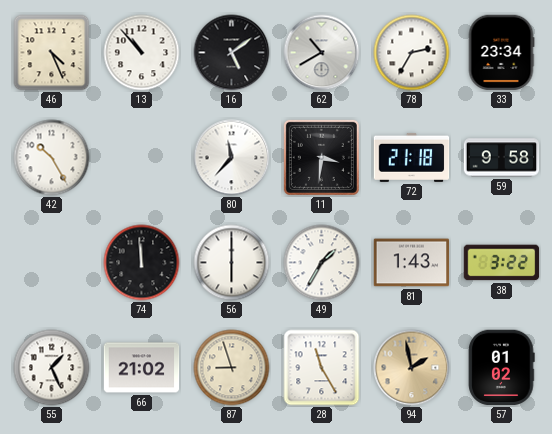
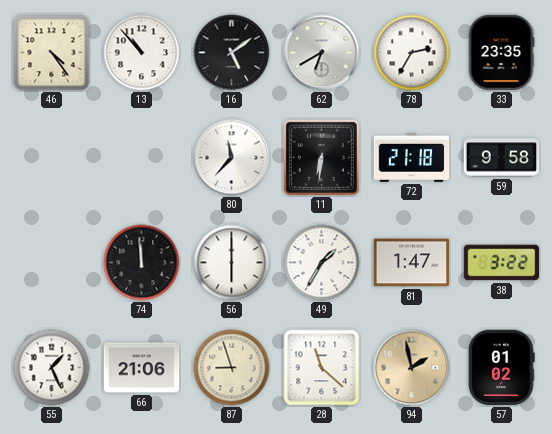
46: 4:26 -> 4:24
62: 10:40 -> 6:40
33: 23:34 -> 23:35
42: 10:25 -> none
11: 3:31 -> 6:31
81: 1:43 -> 1:47
66: 21:02 -> 21:06
28: 11:25 -> 11:22
